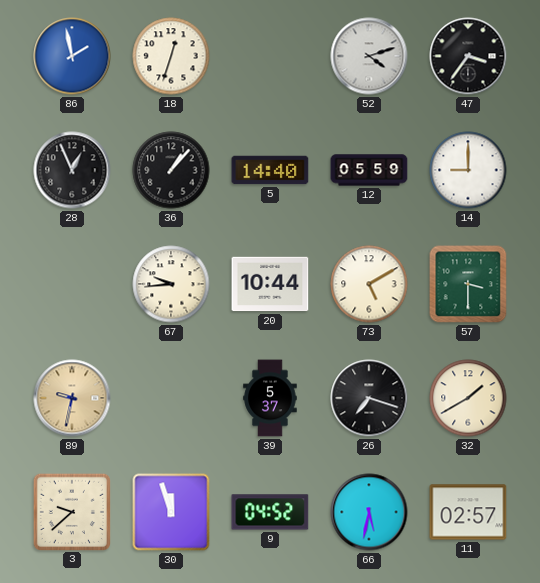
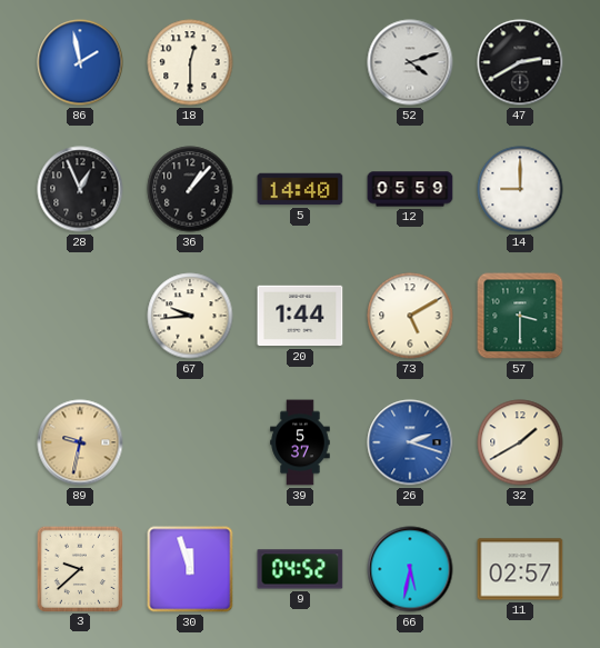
18: 12:33 -> 12:30
47: 3:36 -> 2:40
20: 10:44 -> 1:44
26: 7:18 -> 2:18
26 dial: black -> blue
